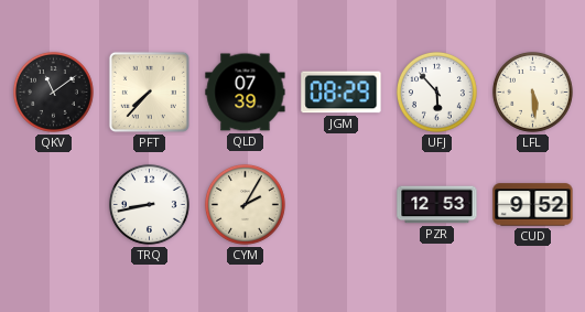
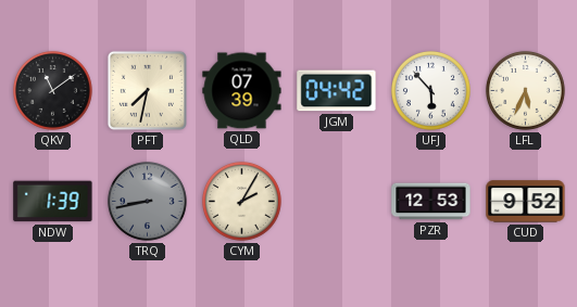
PFT: 7:37 -> 7:32
JGM: 08:29 -> 04:42
LFL: 5:29 -> 5:34
NDW: none -> 1:39
TRQ dial: white -> grey
